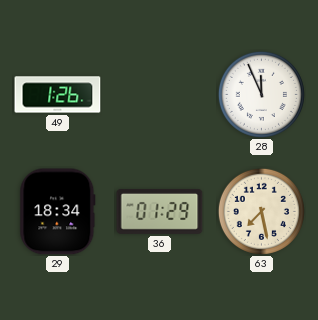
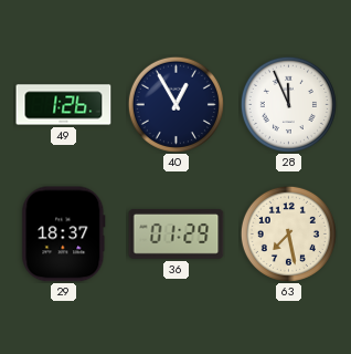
40: none -> 12:55
29: 18:34 -> 18:37
